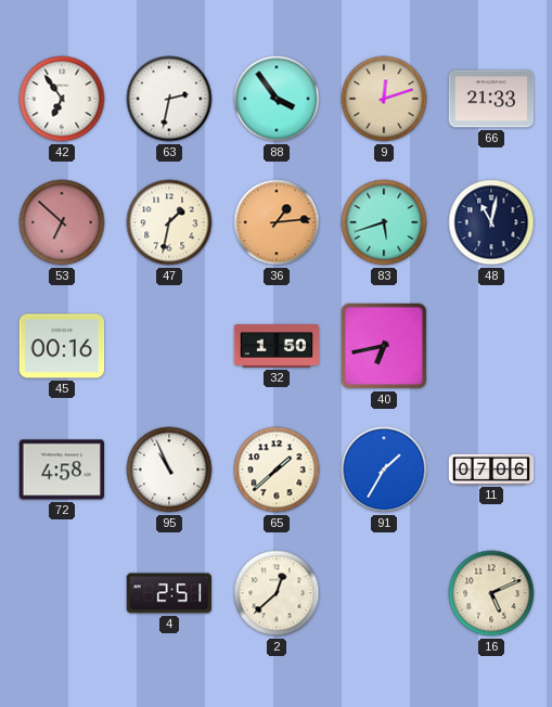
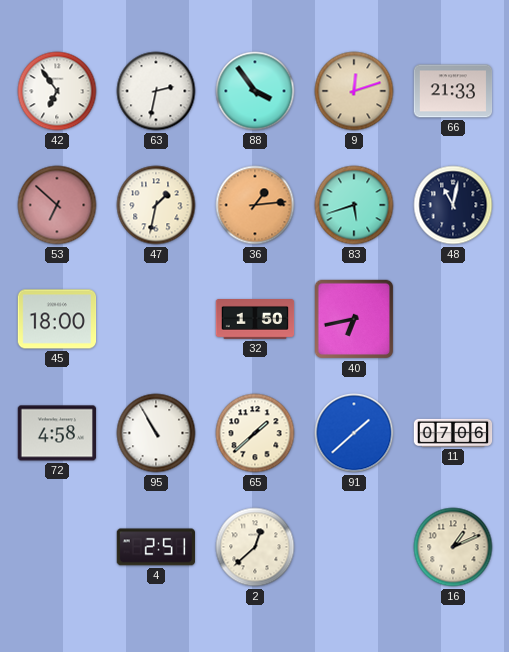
45: 00:16 -> 18:00
95: 10:56 -> 10:55
91: 1:35 -> 1:38
16: 5:11 -> 1:11
